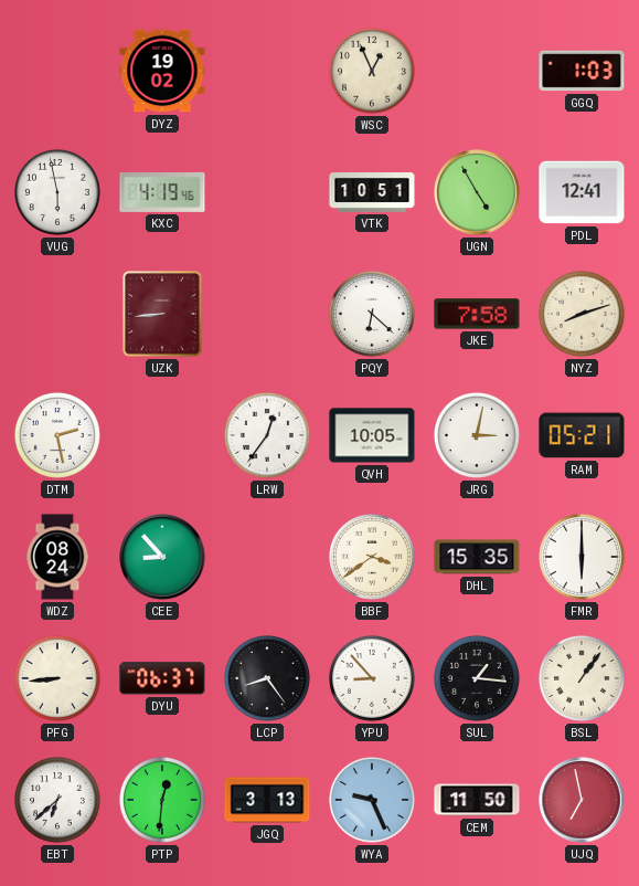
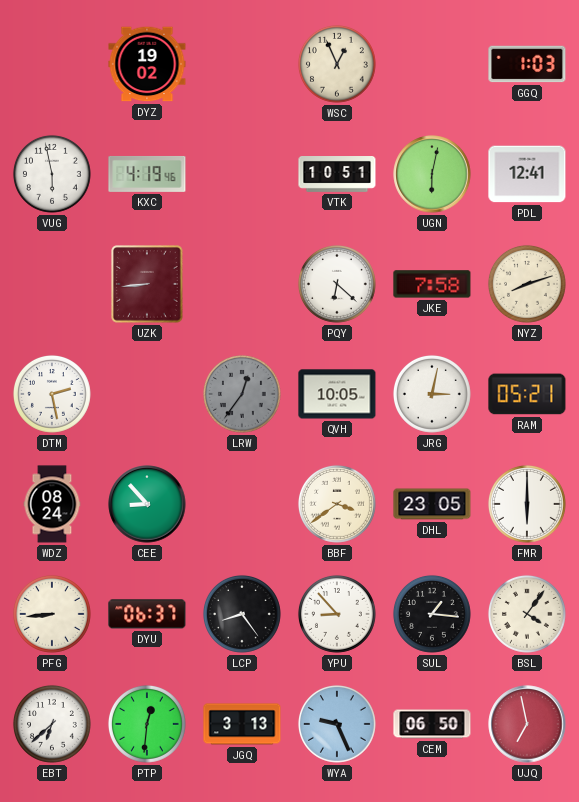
UGN: 4:55 -> 6:02
LRW dial: white -> grey
DHL: 15:35 -> 23:05
BSL: 1:06 -> 4:06
CEM: 11:50 -> 06:50
